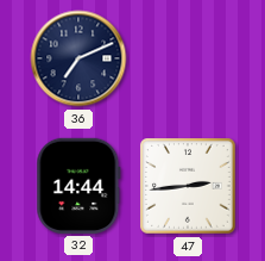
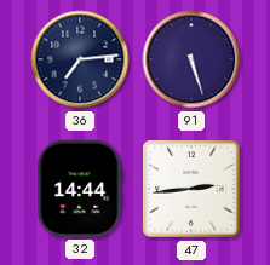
36: 7:11 -> 7:14
91: none -> 5:27
